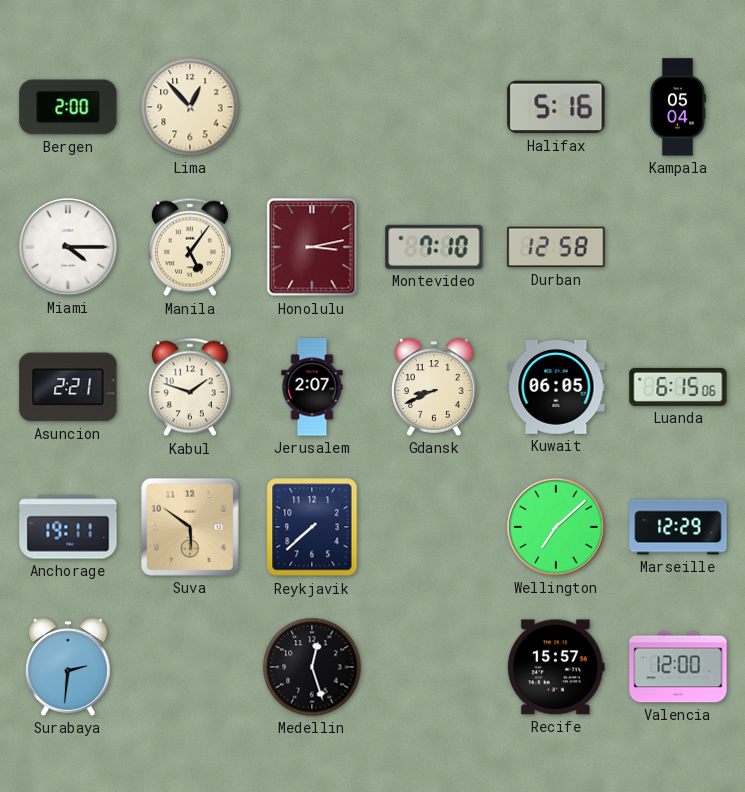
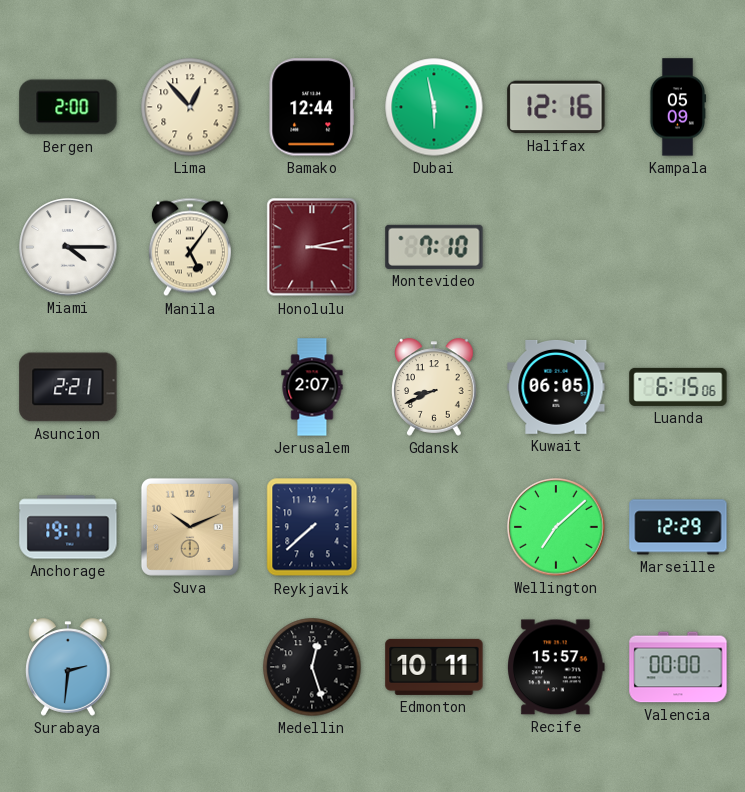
Bamako: none -> 12:44
Dubai: none -> 5:58
Halifax: 5:16 -> 12:16
Kampala: 05:04 -> 05:09
Durban: 12:58 -> none
Kabul: 1:48 -> none
Suva: 5:51 -> 10:11
Edmonton: none -> 10:11
Valencia: 12:00 -> 00:00
